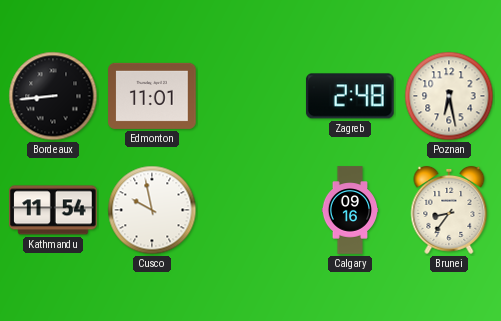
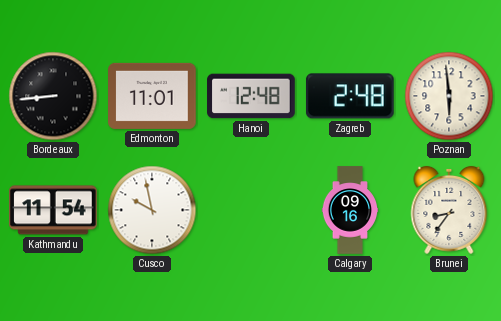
Hanoi: none -> 12:48
Poznan: 6:28 -> 5:59
